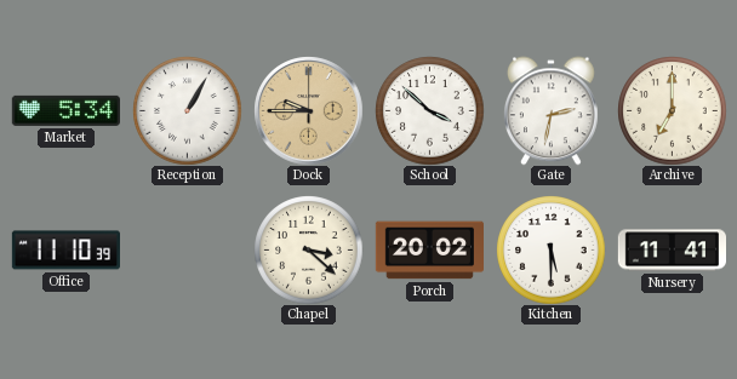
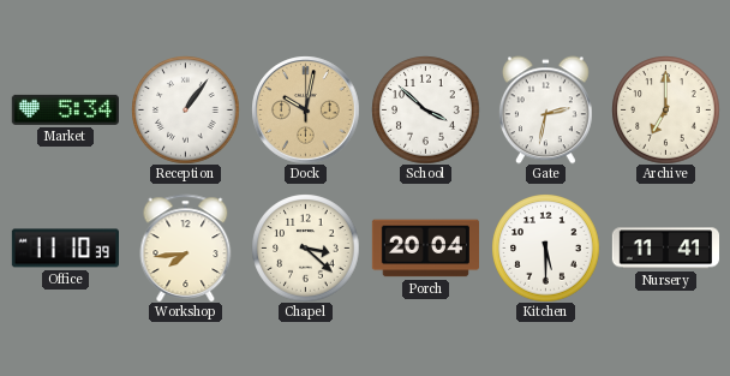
Reception: 1:05 -> 1:06
Dock: 9:45 -> 10:02
Workshop: none -> 7:44
Porch: 20:02 -> 20:04
